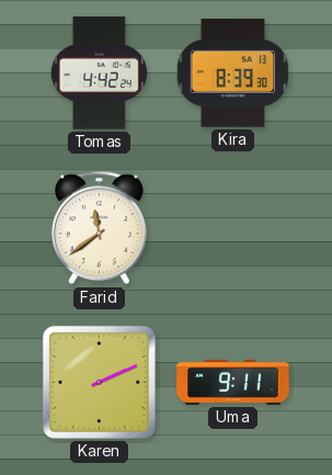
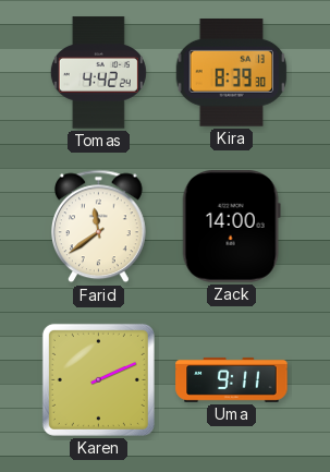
Zack: none -> 14:00
